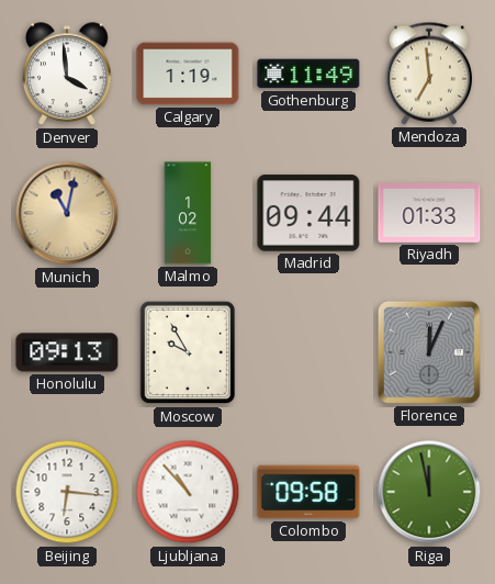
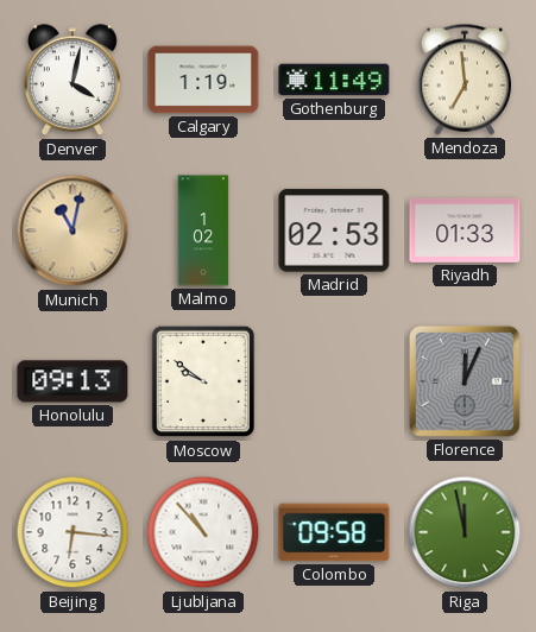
Denver: 3:59 -> 4:02
Madrid: 09:44 -> 02:53
Moscow: 9:55 -> 9:51
